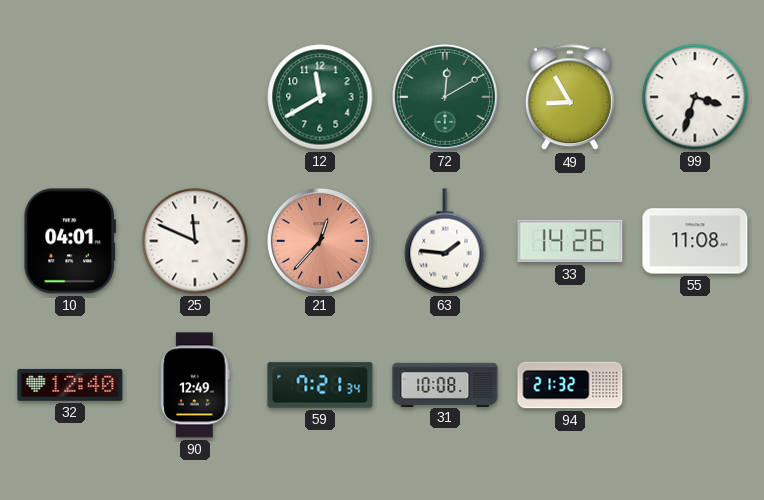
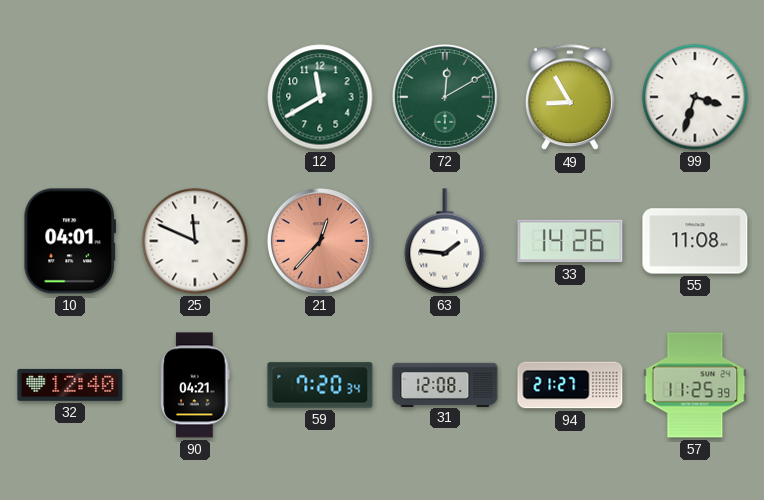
90: 12:49 -> 04:21
59: 7:21 -> 7:20
31: 10:08 -> 12:08
94: 21:32 -> 21:27
57: none -> 11:25
